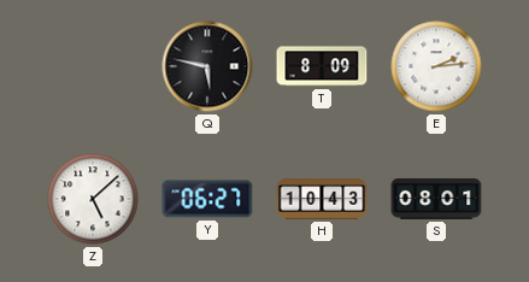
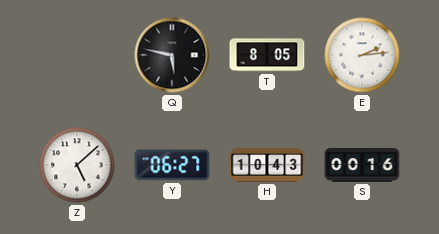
T: 8:09 -> 8:05
S: 08:01 -> 00:16
